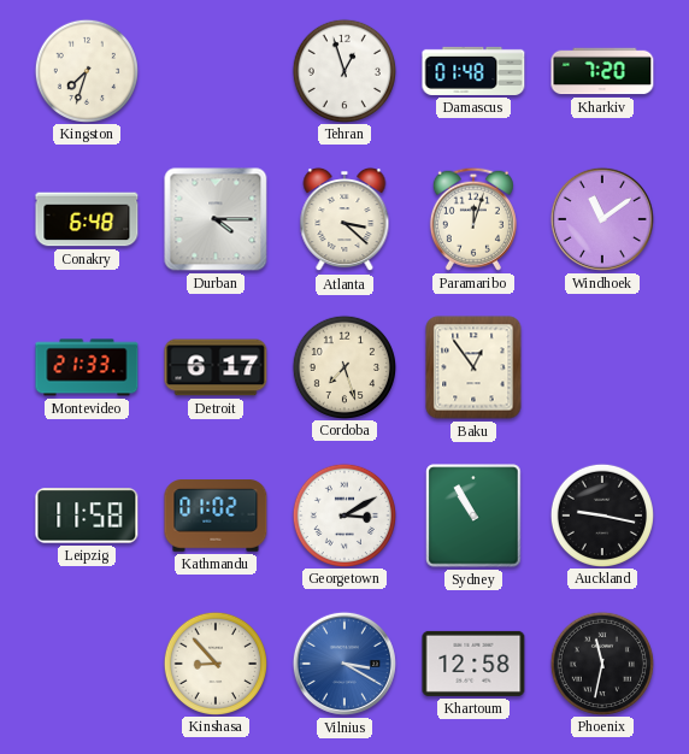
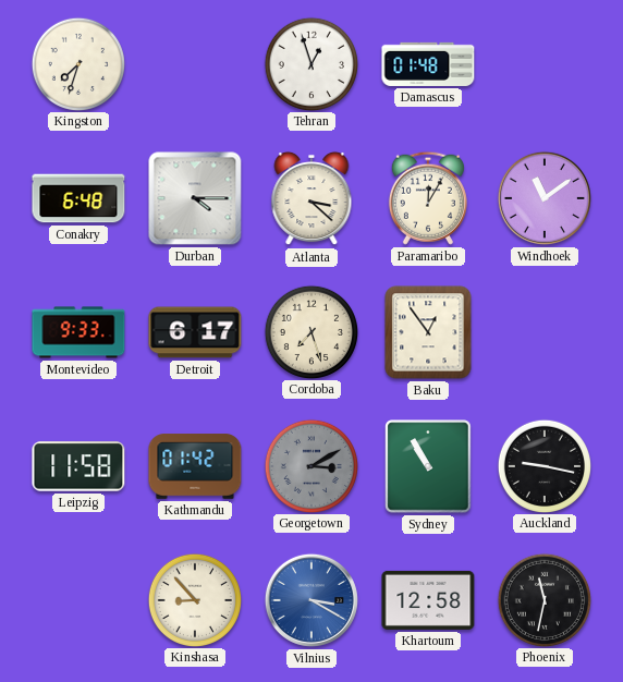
Kharkiv: 7:20 -> none
Paramaribo: 12:03 -> 12:05
Montevideo: 21:33 -> 9:33
Kathmandu: 01:02 -> 01:42
Georgetown dial: white -> grey
